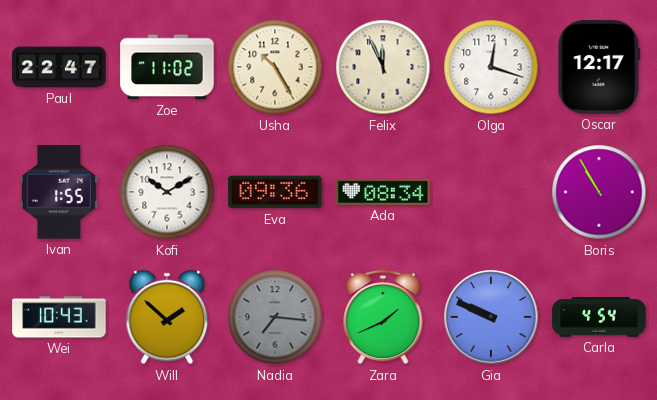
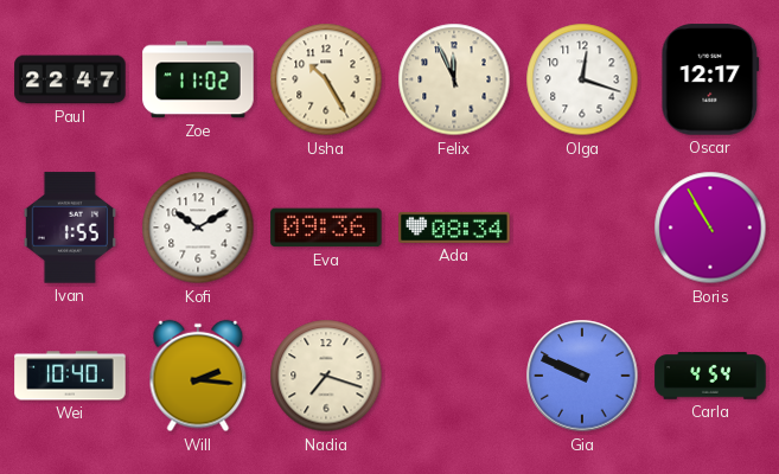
Wei: 10:43 -> 10:40
Will: 1:52 -> 2:16
Nadia: 7:16 -> 7:18
Nadia dial: grey -> cream
Zara: 1:41 -> none
